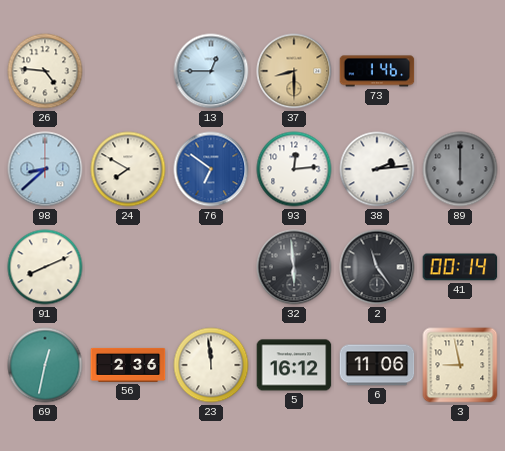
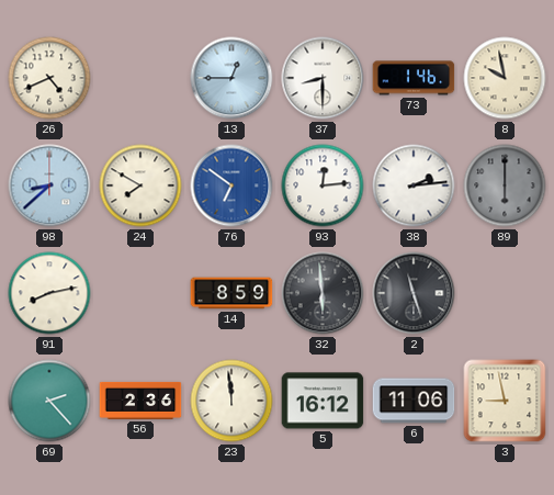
26: 4:46 -> 4:41
37 dial: champagne -> white
8: none -> 9:58
91: 8:11 -> 8:13
14: none -> 8:59
2: 11:24 -> 11:27
41: 00:14 -> none
69: 12:32 -> 2:23
